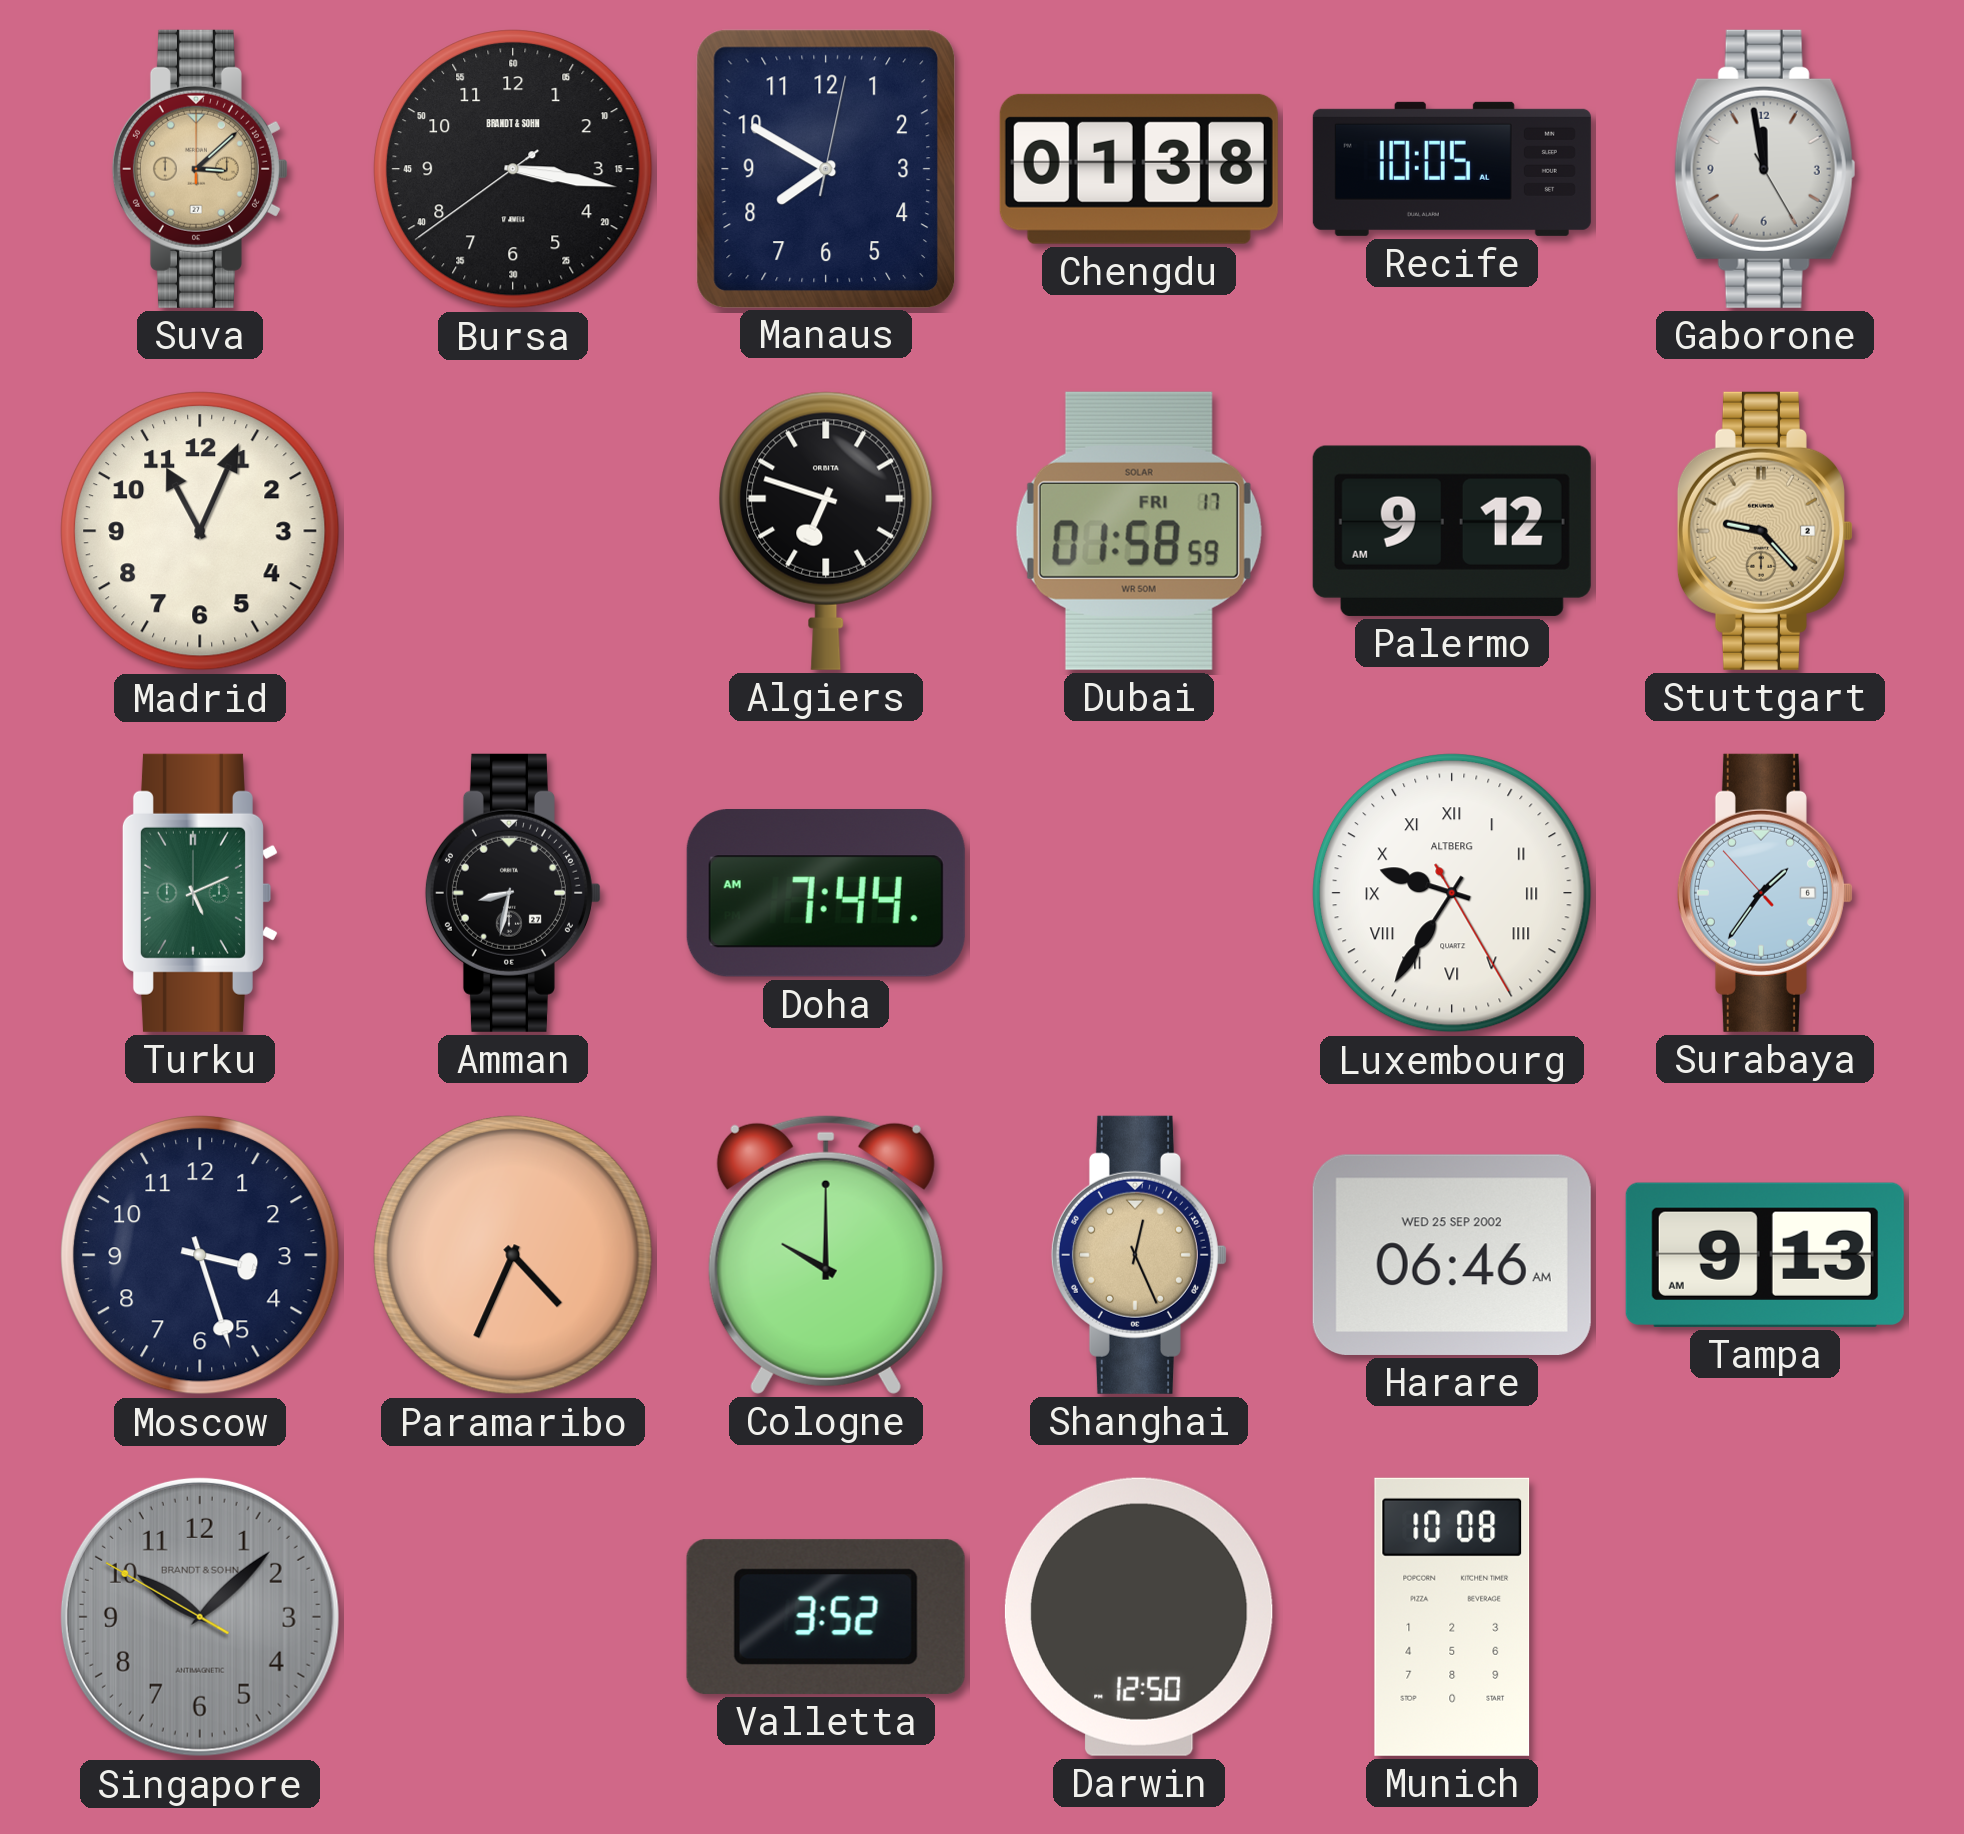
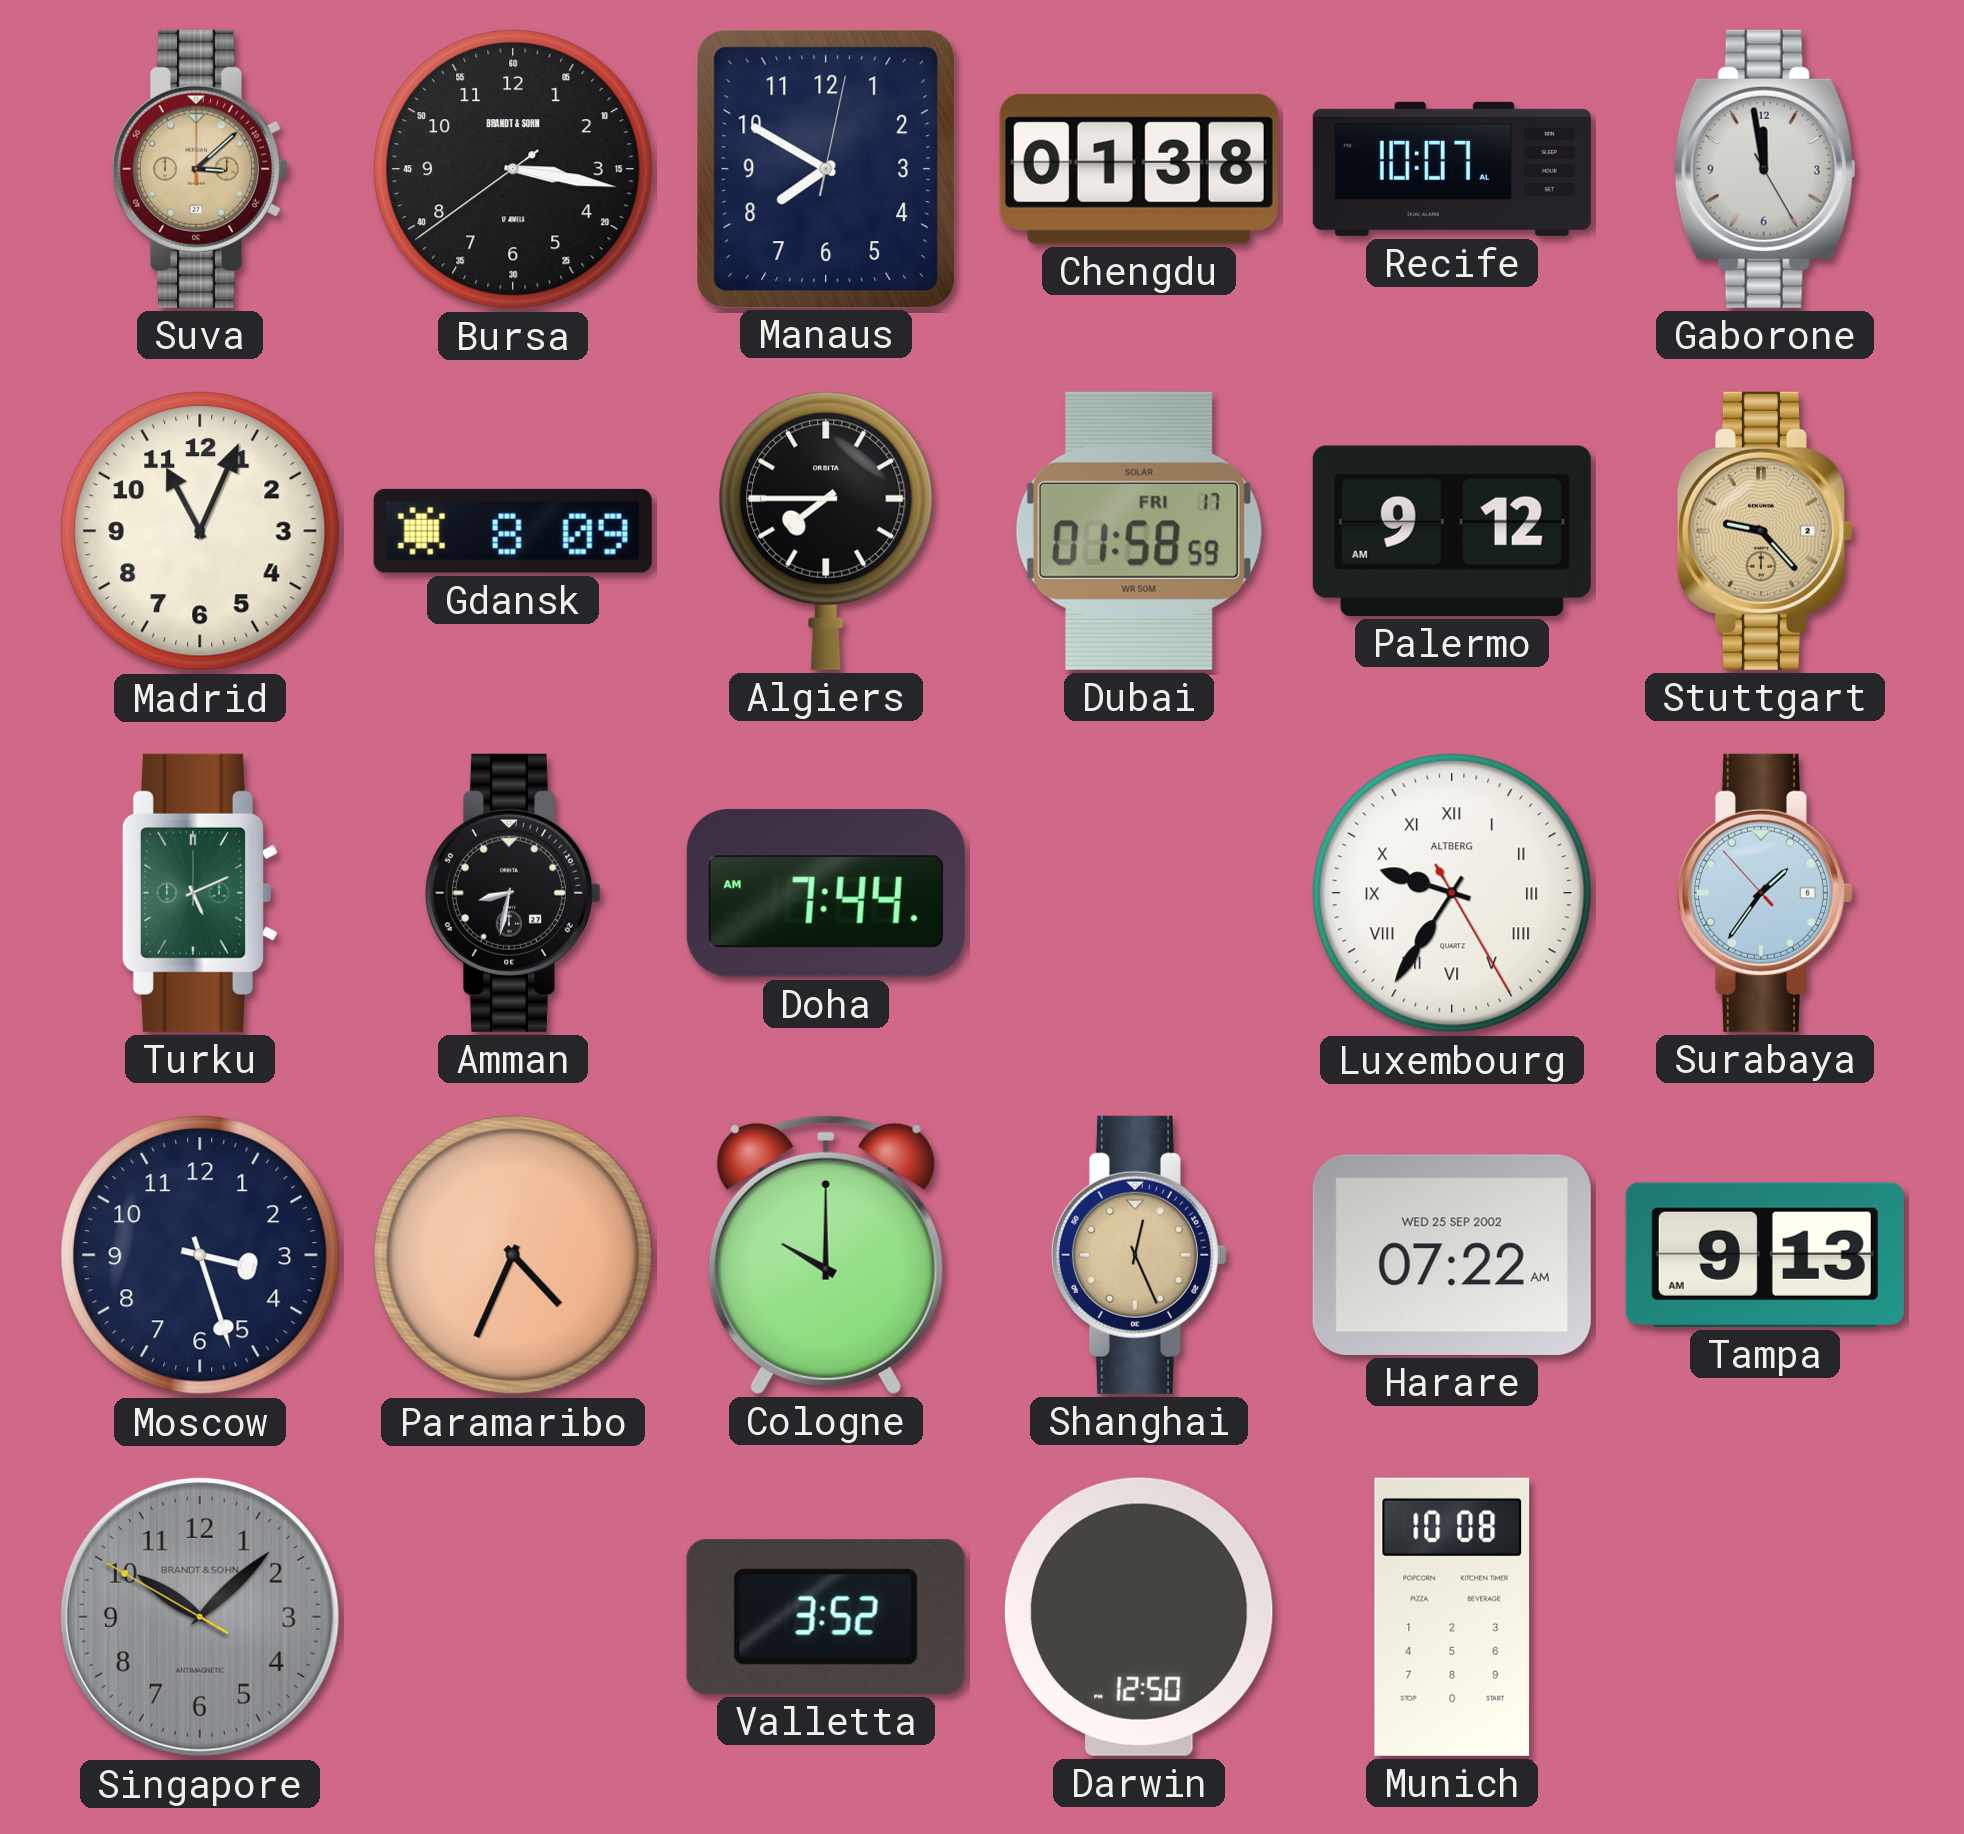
Recife: 10:05 -> 10:07
Gdansk: none -> 8:09
Algiers: 6:48 -> 7:45
Harare: 06:46 -> 07:22
